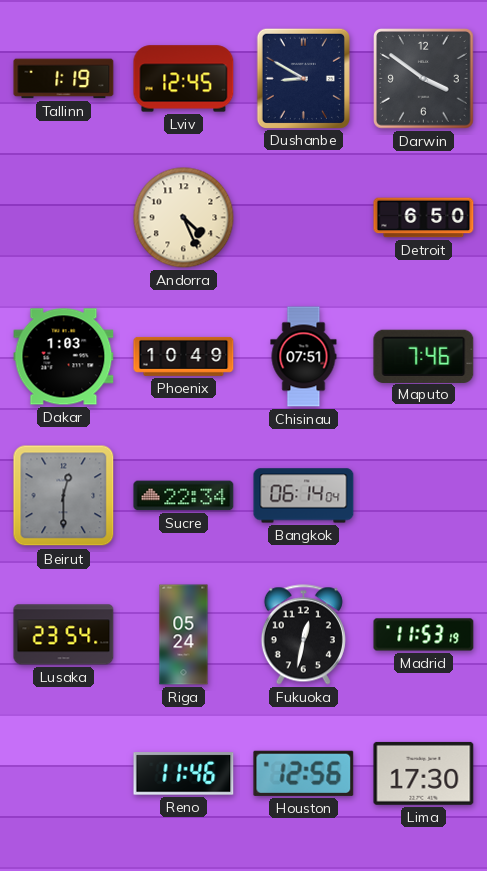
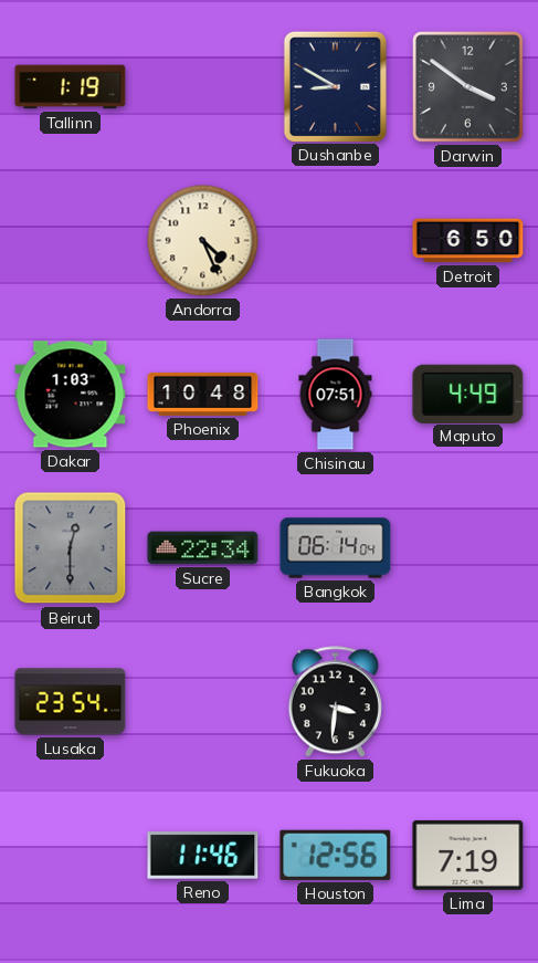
Lviv: 12:45 -> none
Phoenix: 10:49 -> 10:48
Maputo: 7:46 -> 4:49
Riga: 05:24 -> none
Fukuoka: 12:32 -> 3:31
Madrid: 11:53 -> none
Lima: 17:30 -> 7:19
